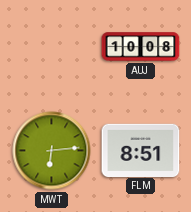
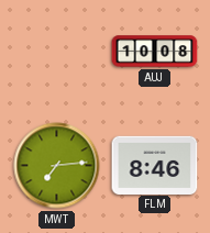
MWT: 6:14 -> 7:14
FLM: 8:51 -> 8:46
